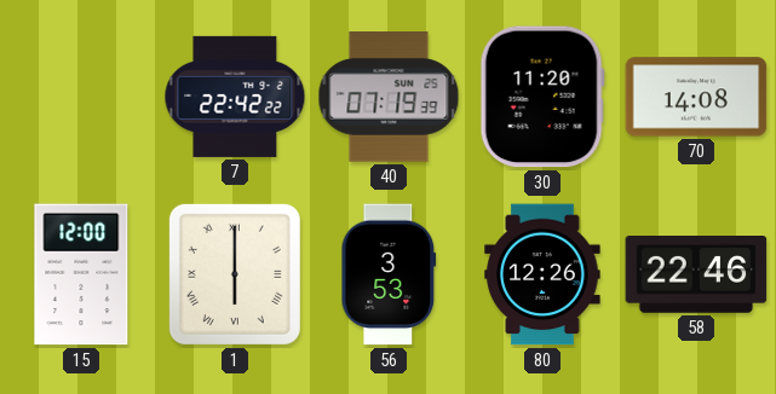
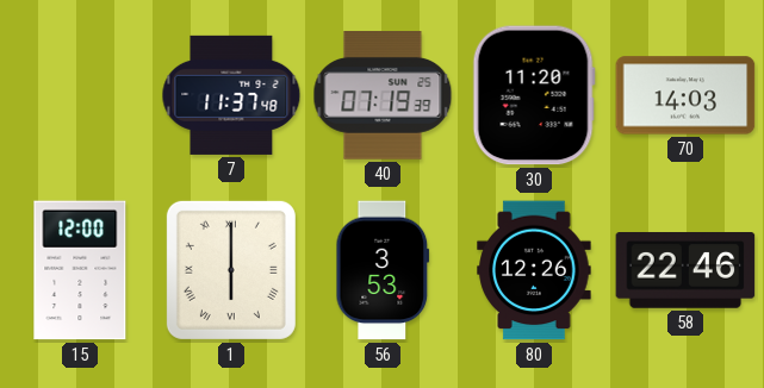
7: 22:42 -> 11:37
70: 14:08 -> 14:03
